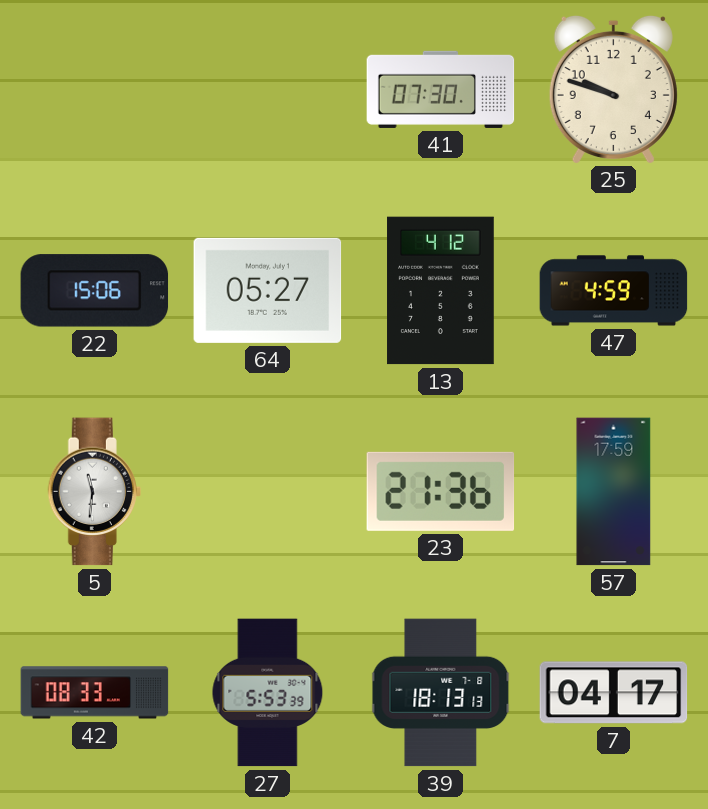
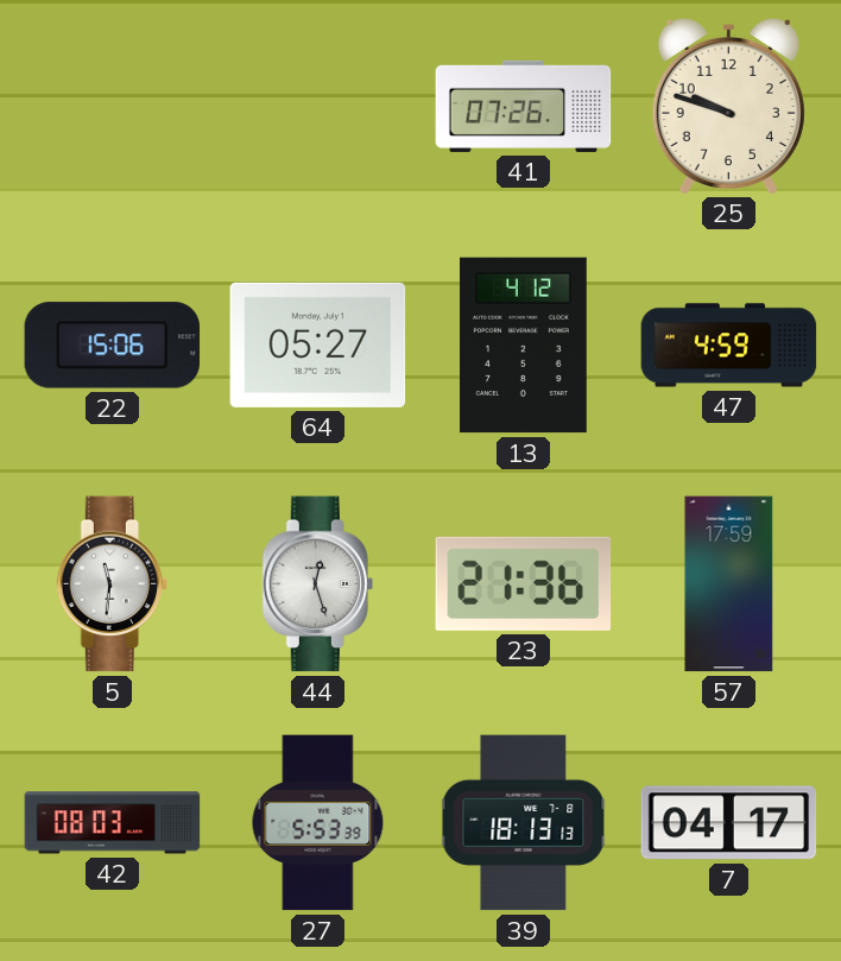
41: 07:30 -> 07:26
44: none -> 12:27
42: 08:33 -> 08:03
